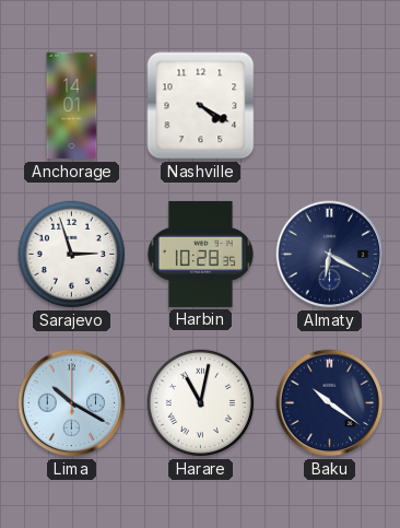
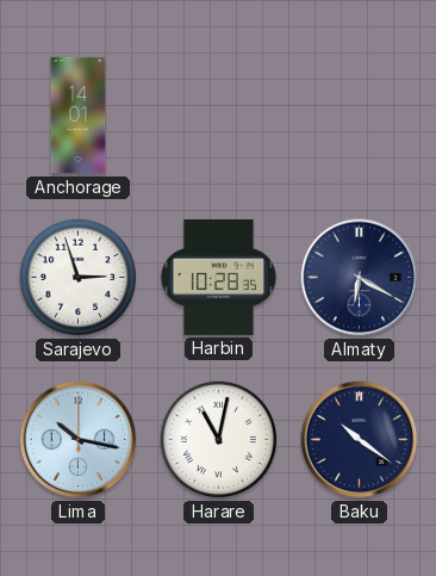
Nashville: 4:20 -> none
Lima: 10:20 -> 10:17
